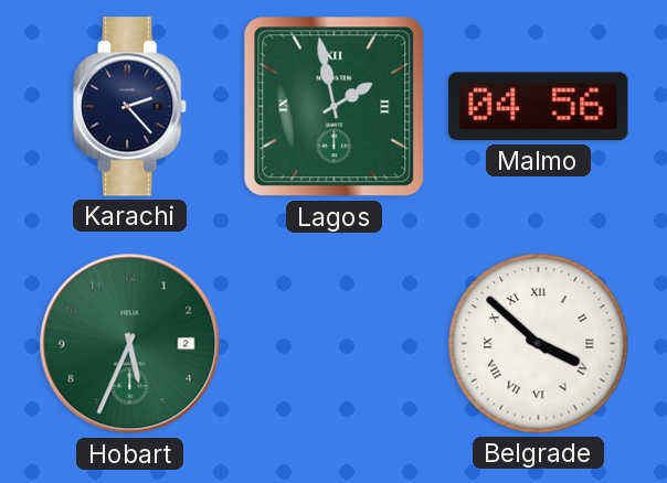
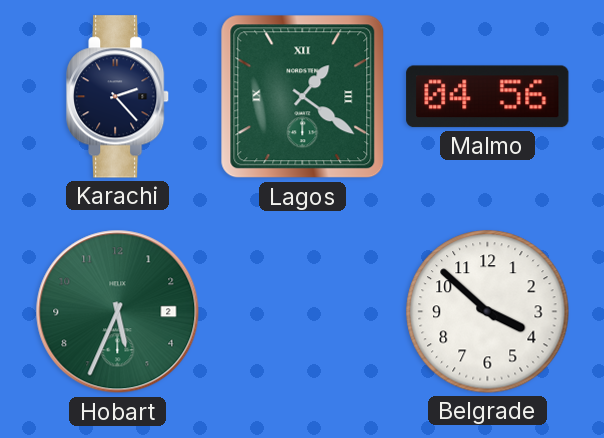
Lagos: 1:58 -> 1:21
Belgrade numerals: Roman -> Arabic
